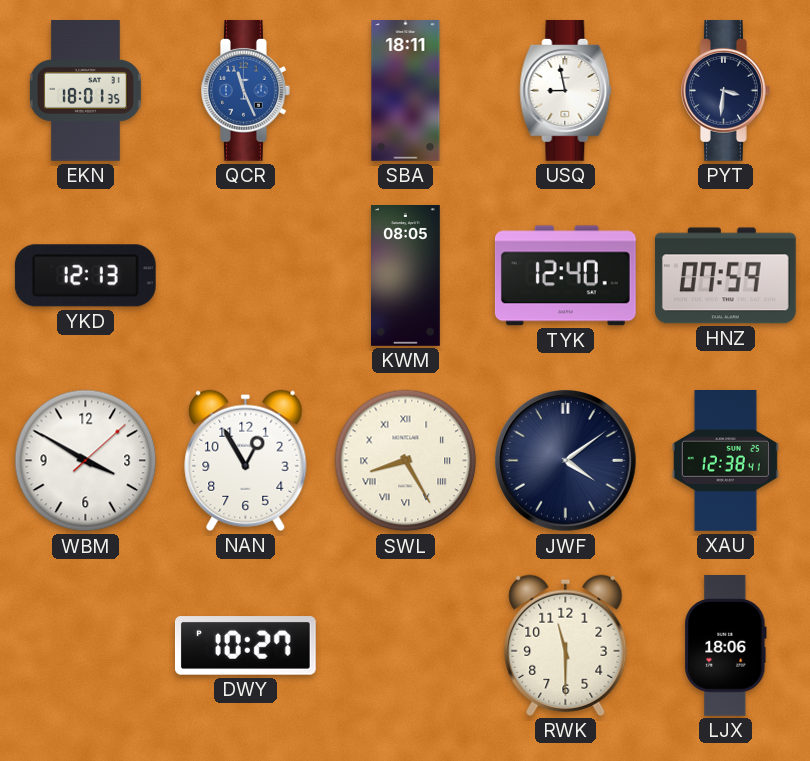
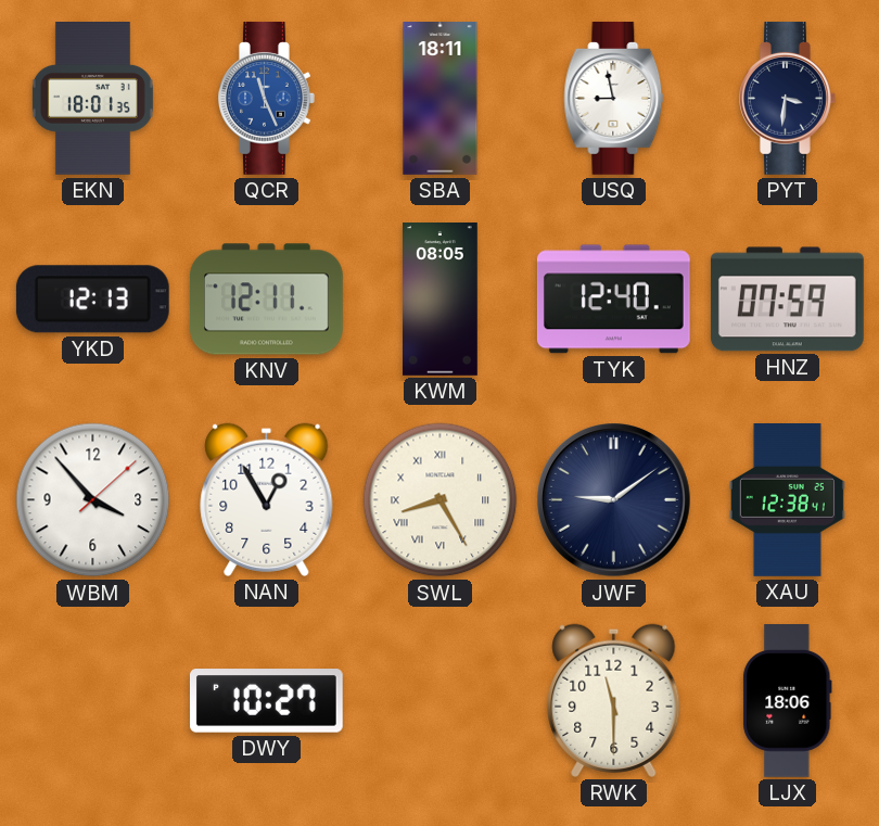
KNV: none -> 12:11
WBM: 3:50 -> 3:53
JWF: 4:09 -> 9:09
